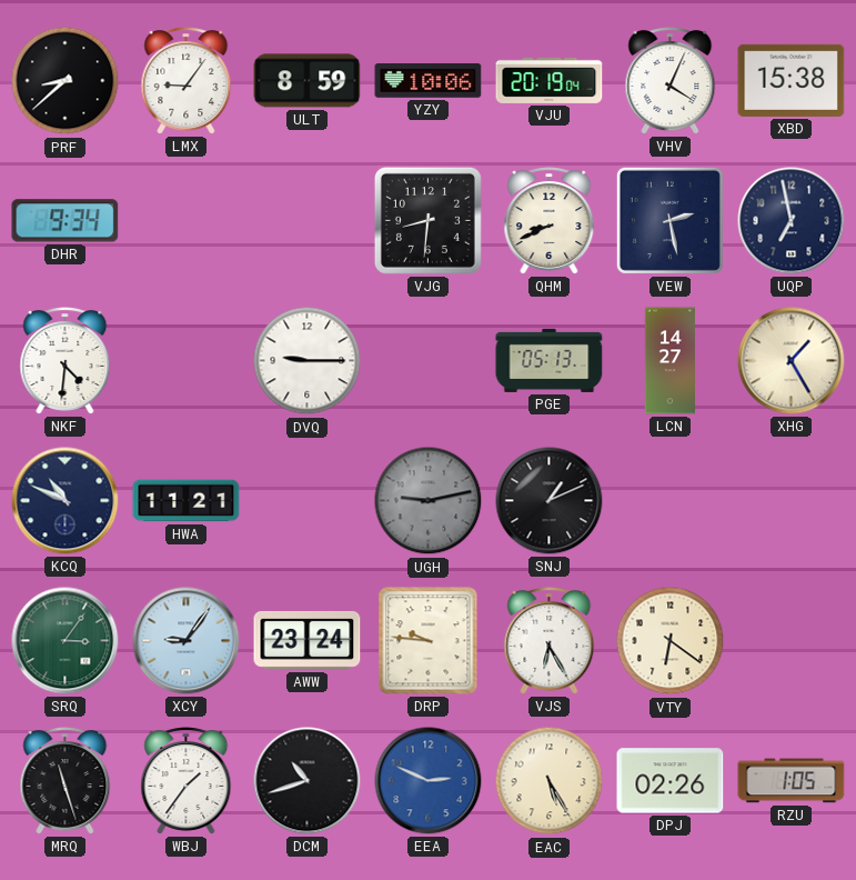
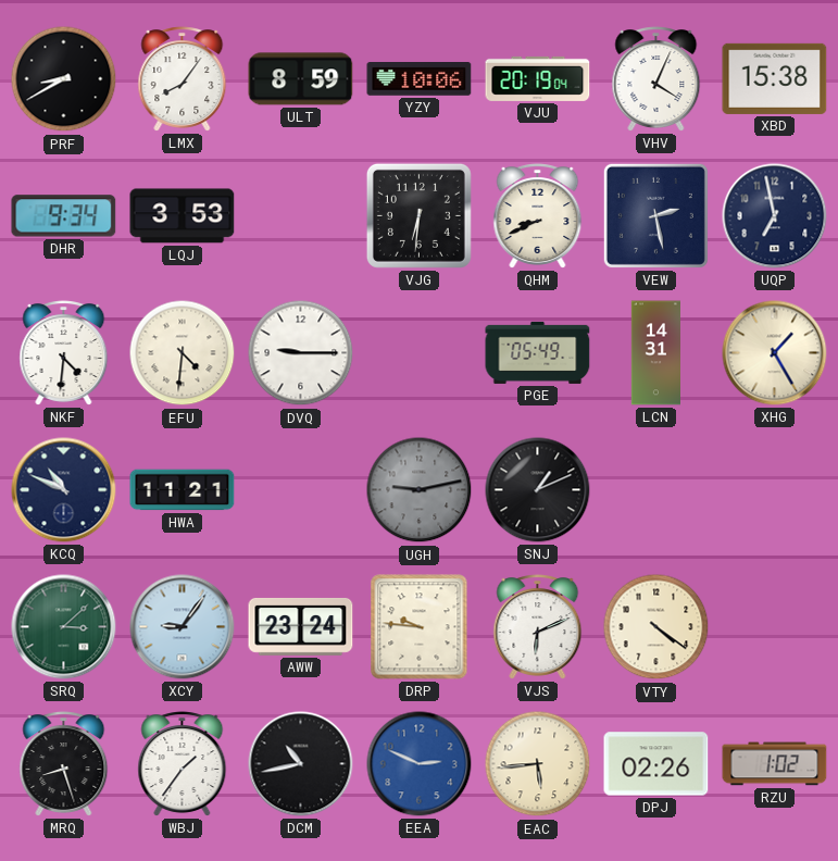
PRF: 8:38 -> 8:40
LMX: 9:06 -> 8:06
LQJ: none -> 3:53
VJG: 8:31 -> 6:31
EFU: none -> 4:31
PGE: 05:13 -> 05:49
LCN: 14:27 -> 14:31
SRQ: 3:06 -> 3:08
VJS: 6:25 -> 6:11
VTY: 6:21 -> 4:21
MRQ: 11:27 -> 8:27
DCM: 10:42 -> 10:43
EAC: 5:25 -> 5:44
RZU: 1:05 -> 1:02
